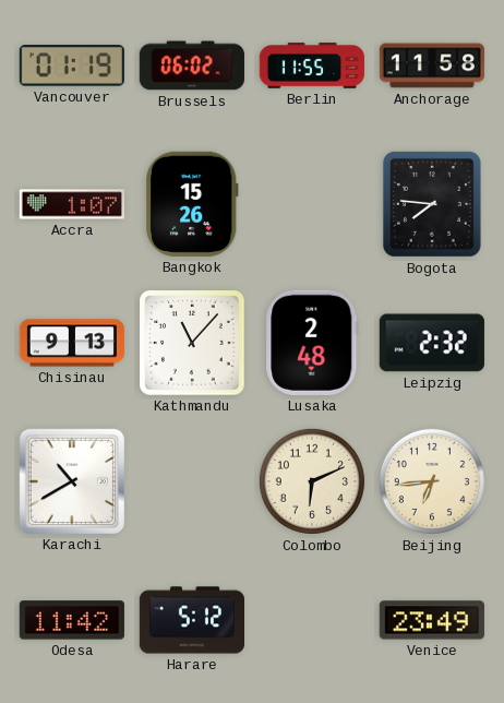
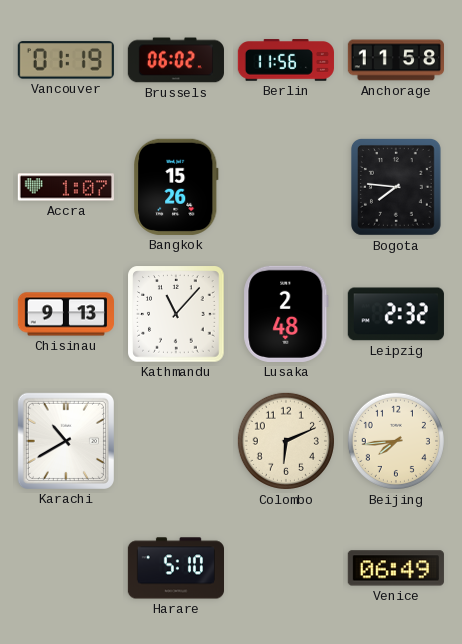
Berlin: 11:55 -> 11:56
Beijing: 6:44 -> 7:44
Odesa: 11:42 -> none
Harare: 5:12 -> 5:10
Venice: 23:49 -> 06:49
